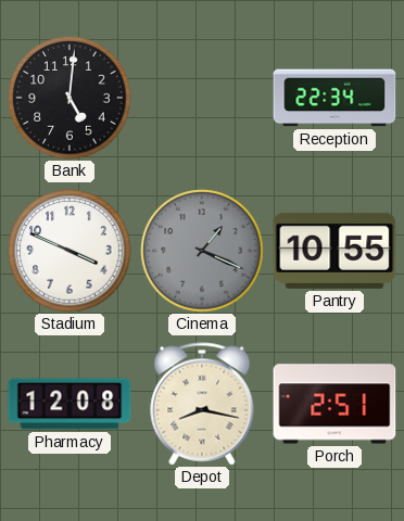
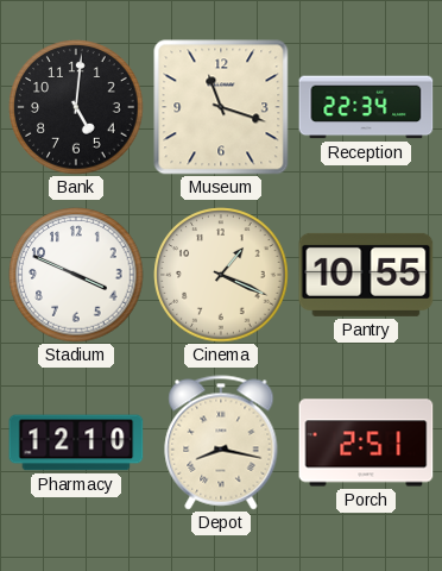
Museum: none -> 11:18
Cinema dial: grey -> cream
Pharmacy: 12:08 -> 12:10
